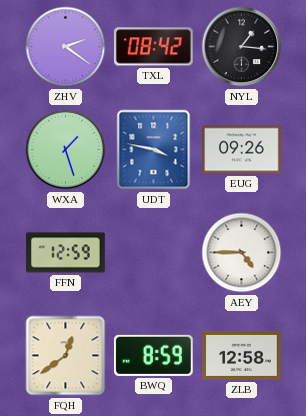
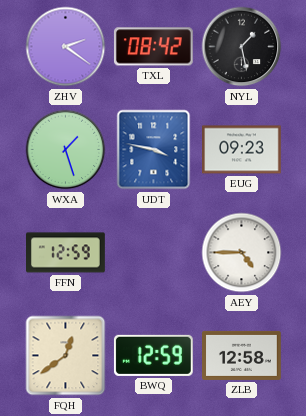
NYL: 1:16 -> 1:28
EUG: 09:26 -> 09:23
BWQ: 8:59 -> 12:59
